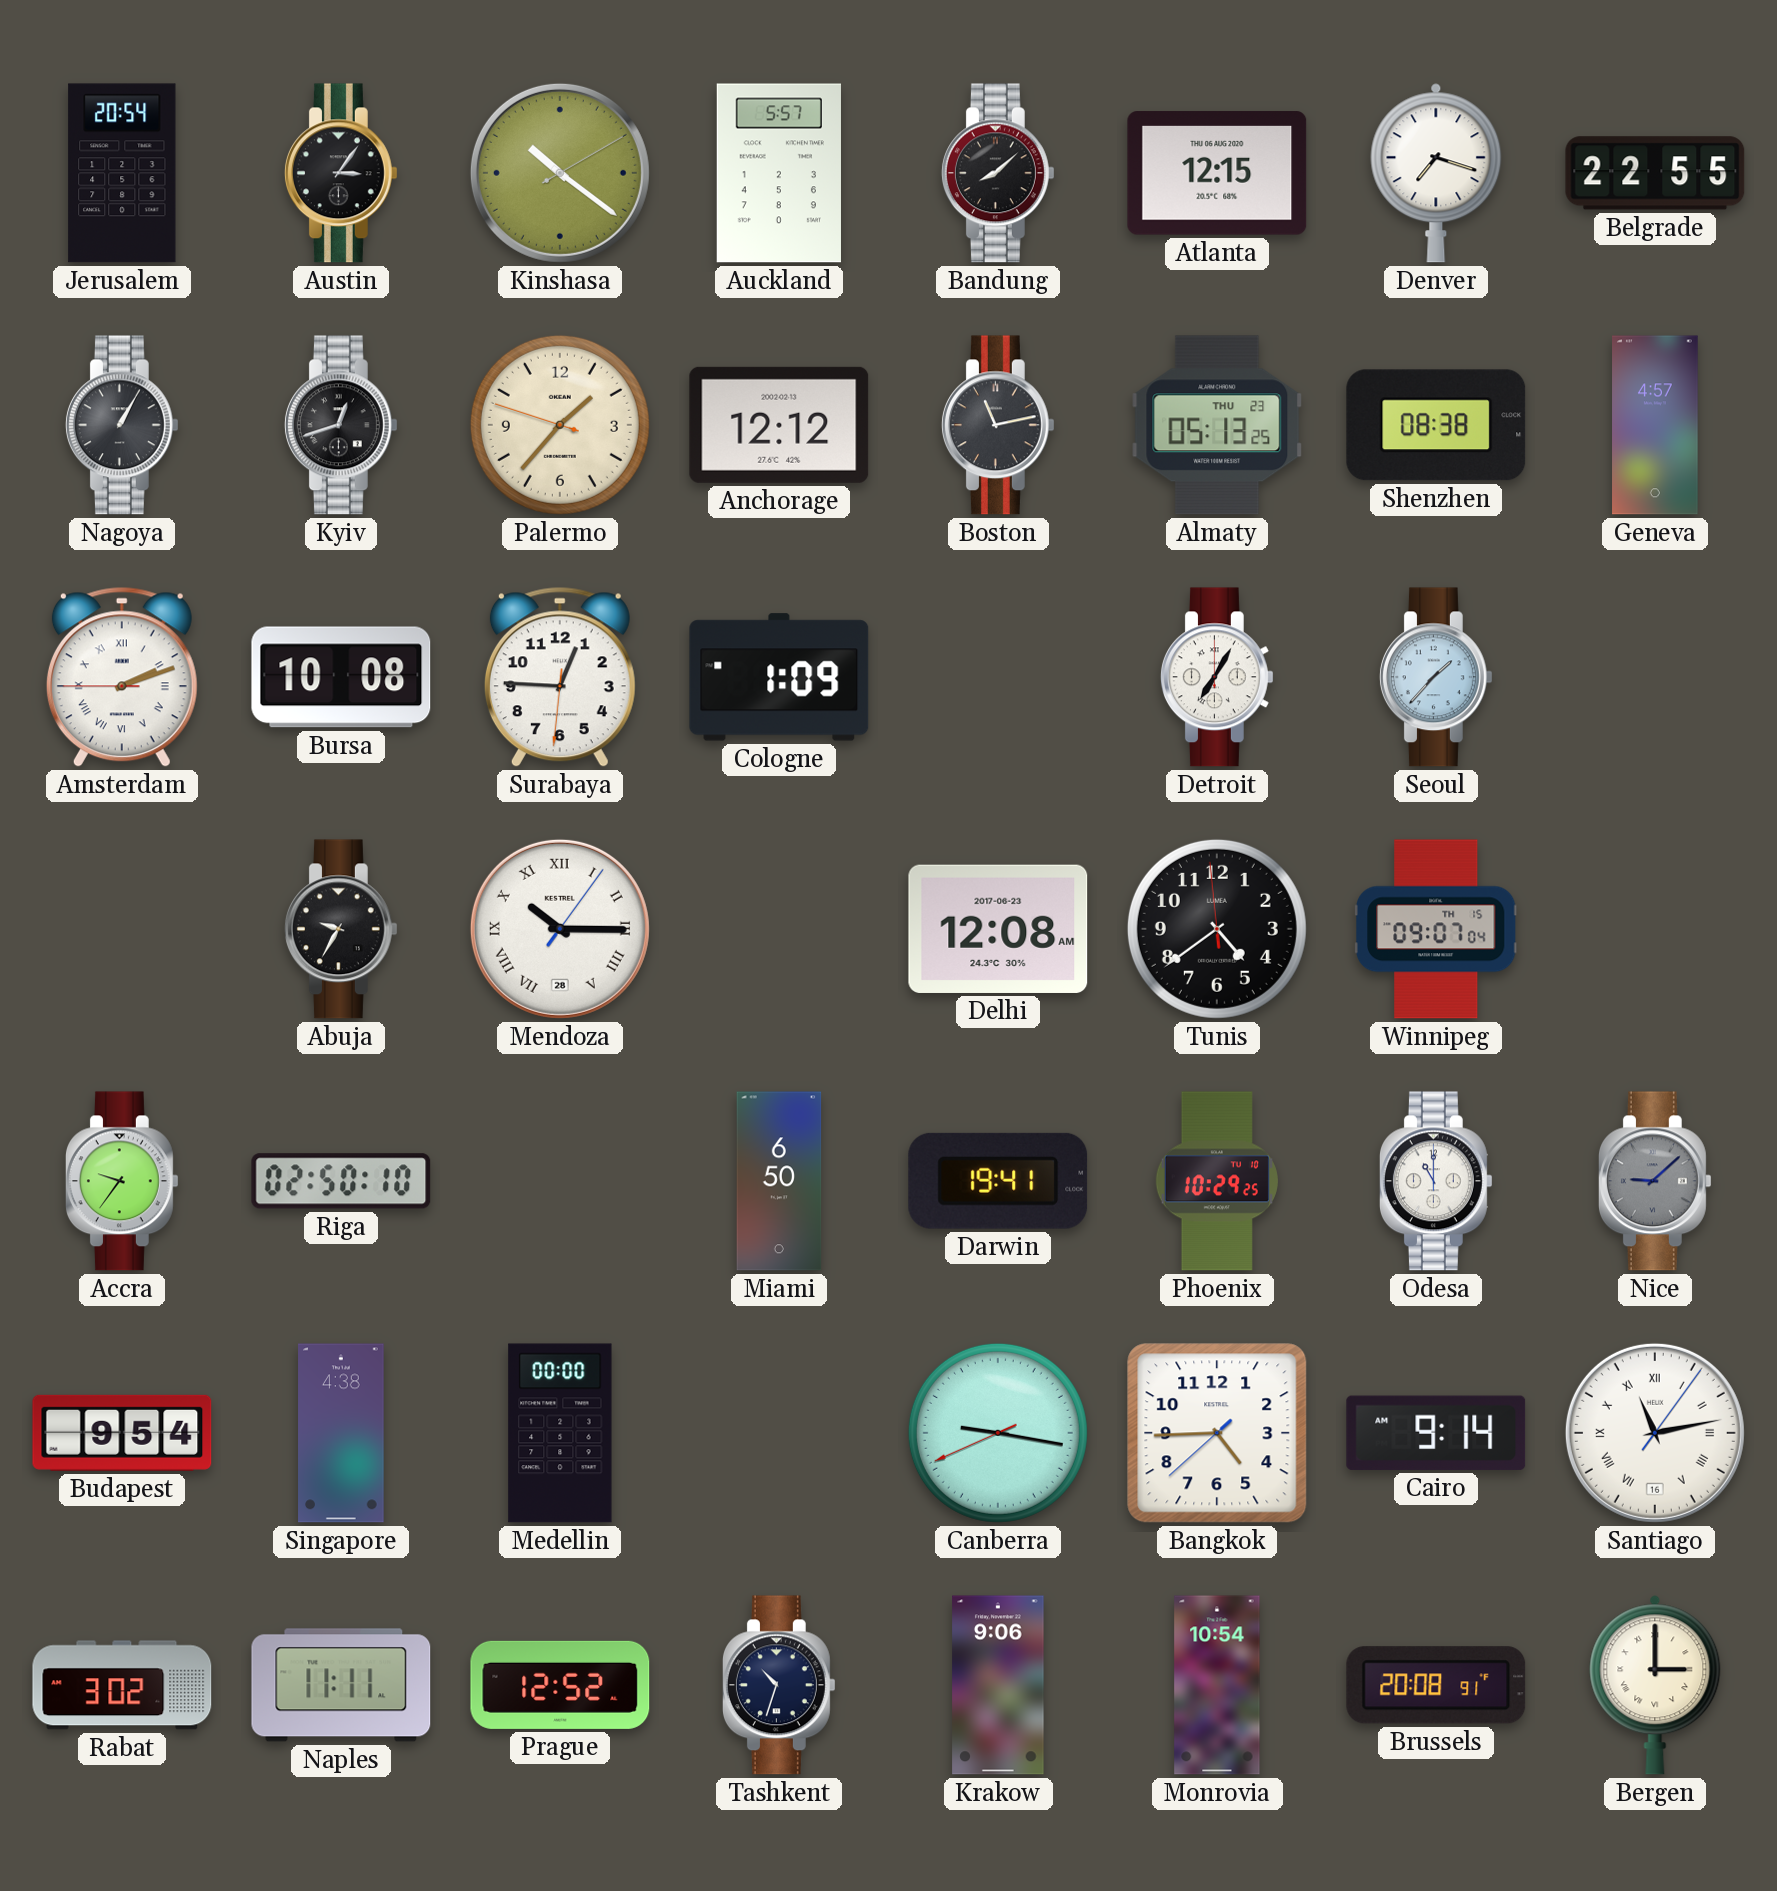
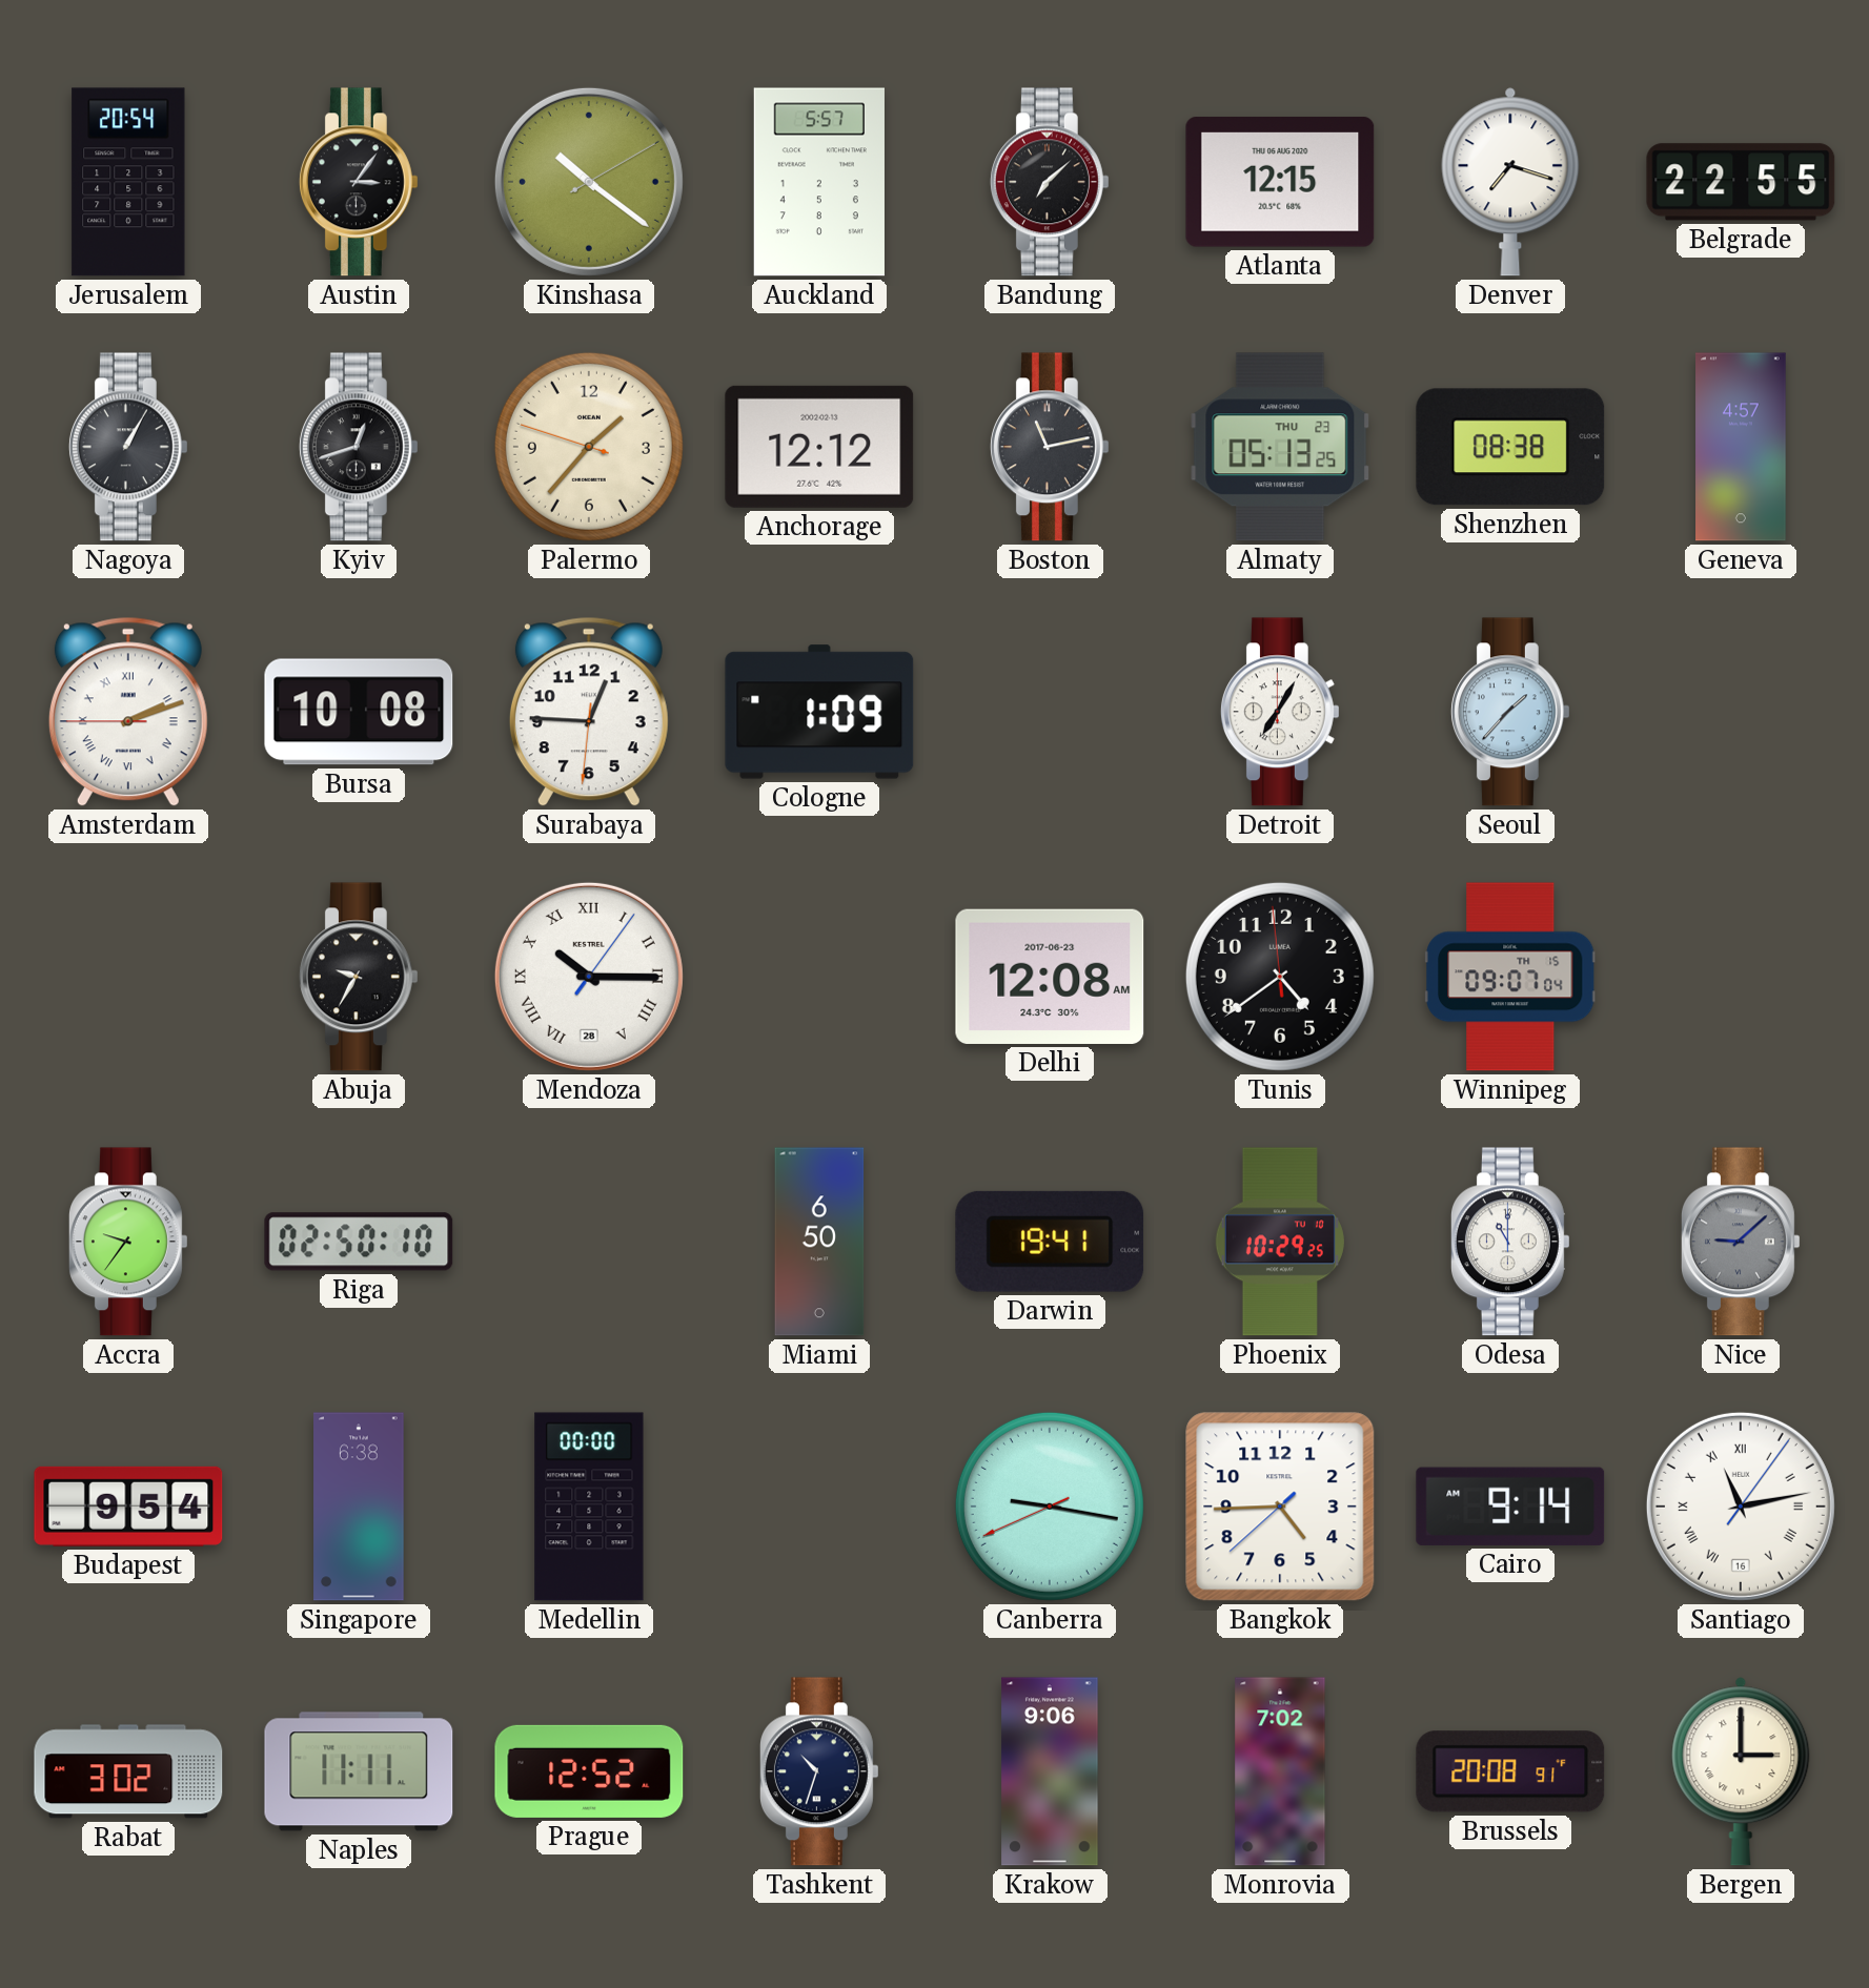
Bandung: 8:08 -> 7:08
Singapore: 4:38 -> 6:38
Monrovia: 10:54 -> 7:02
